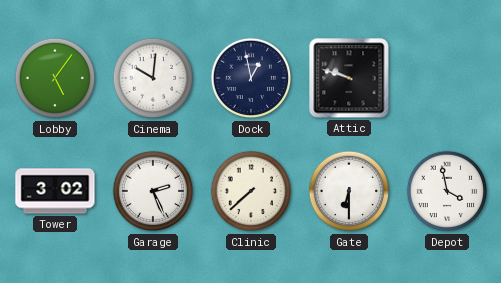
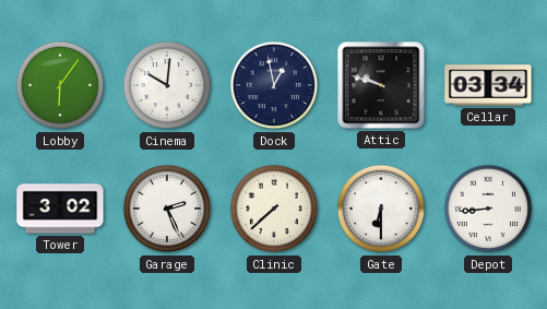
Lobby: 5:06 -> 6:06
Cellar: none -> 03:34
Depot: 3:58 -> 8:44
